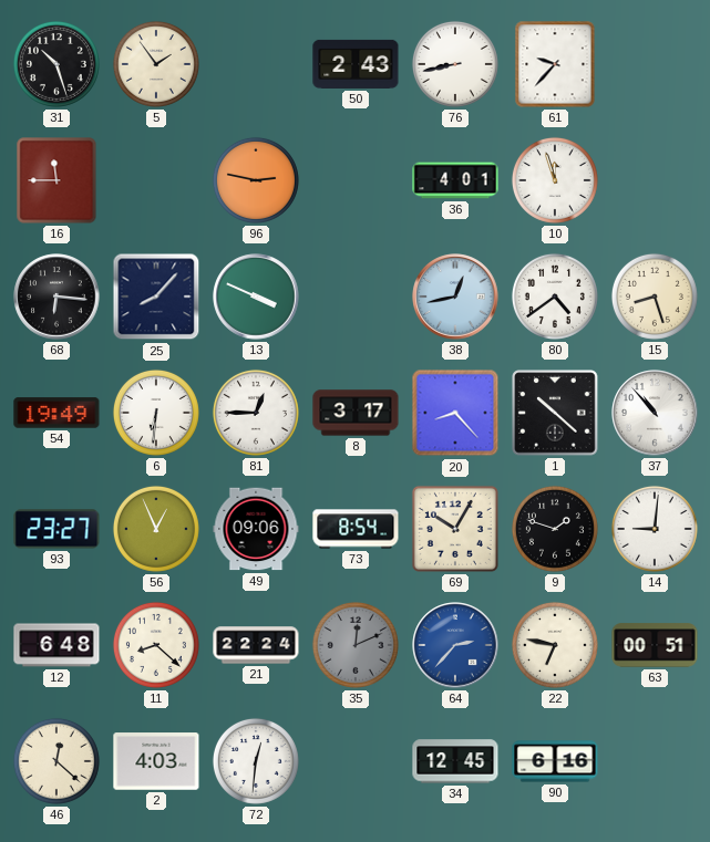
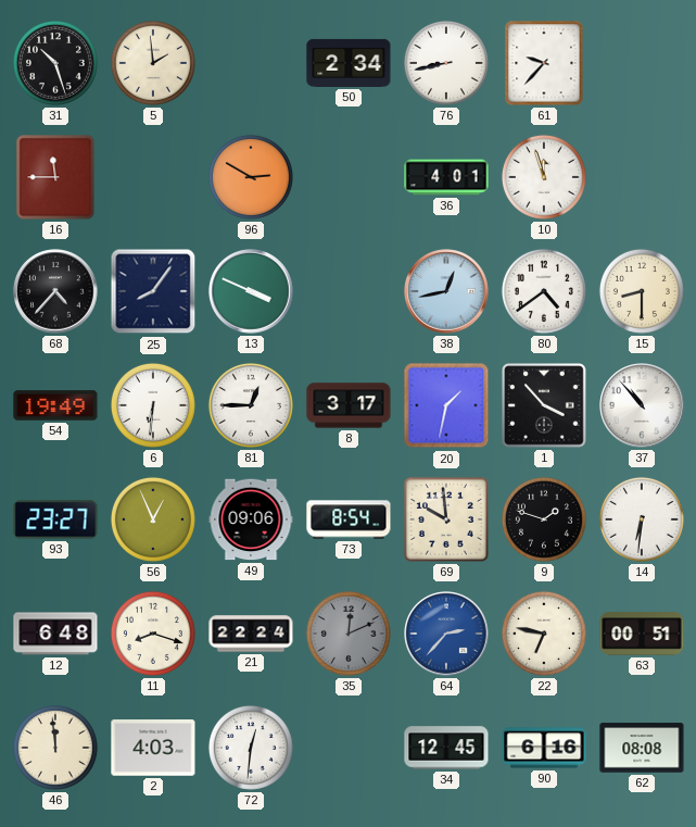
5: 1:54 -> 1:59
50: 2:43 -> 2:34
96: 2:47 -> 2:50
68: 6:16 -> 4:37
25: 8:07 -> 8:06
15: 8:27 -> 8:30
20: 8:23 -> 1:32
1: 10:22 -> 3:53
69: 10:05 -> 9:59
14: 9:01 -> 6:31
11: 8:22 -> 8:18
46: 12:22 -> 11:59
62: none -> 08:08
